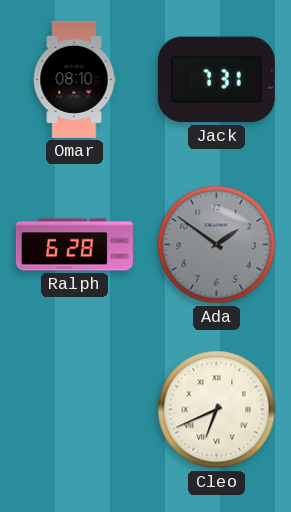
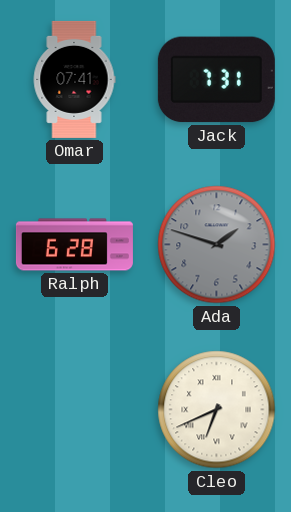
Omar: 08:10 -> 07:41
Ada: 1:51 -> 1:48
